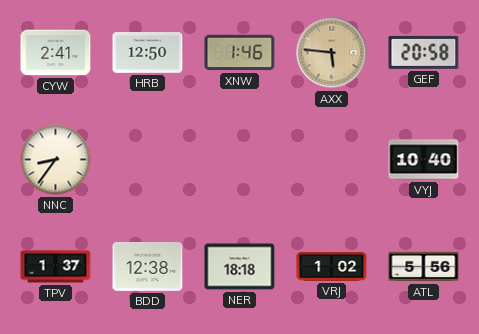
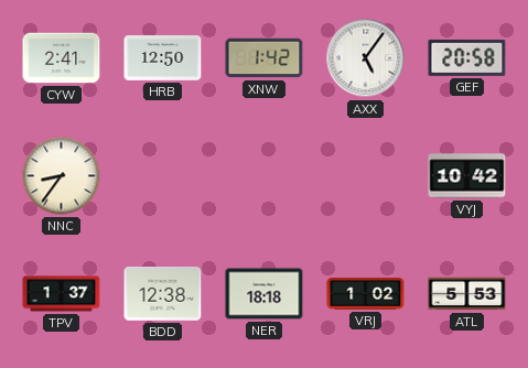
XNW: 1:46 -> 1:42
AXX: 5:46 -> 5:06
AXX dial: champagne -> white
VYJ: 10:40 -> 10:42
ATL: 5:56 -> 5:53
